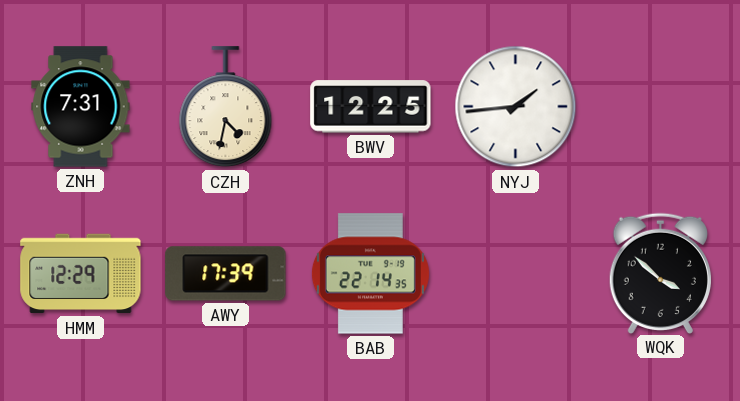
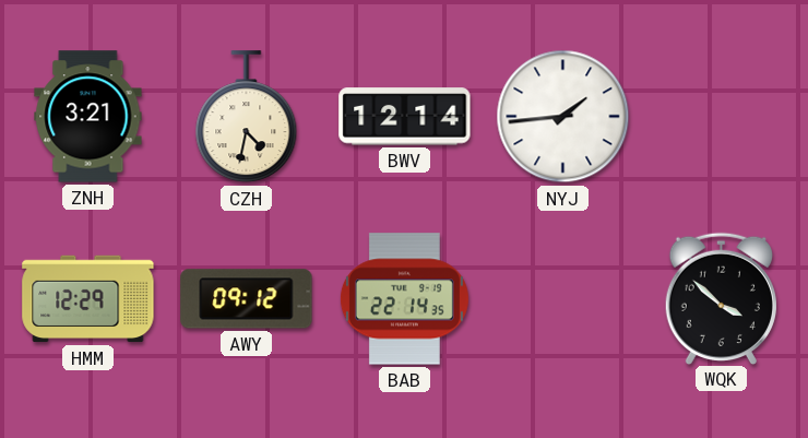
ZNH: 7:31 -> 3:21
BWV: 12:25 -> 12:14
AWY: 17:39 -> 09:12
